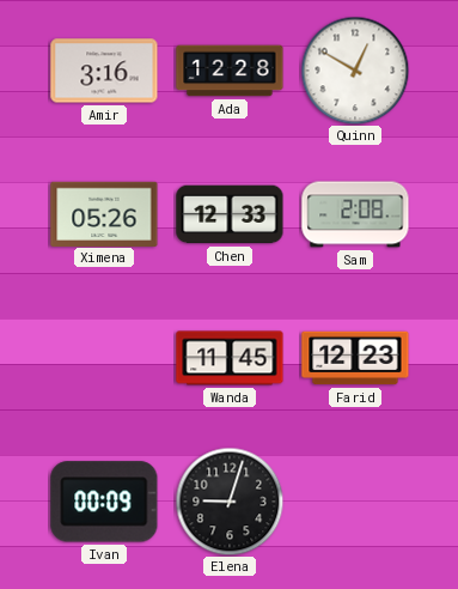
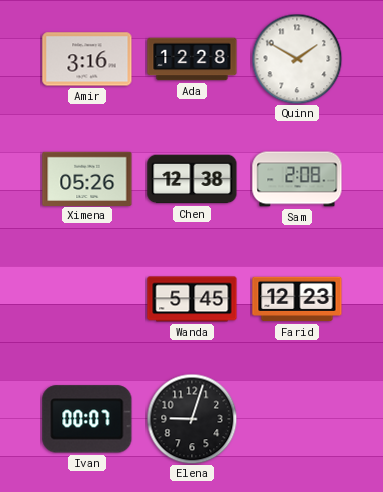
Quinn: 12:50 -> 1:50
Chen: 12:33 -> 12:38
Wanda: 11:45 -> 5:45
Ivan: 00:09 -> 00:07
